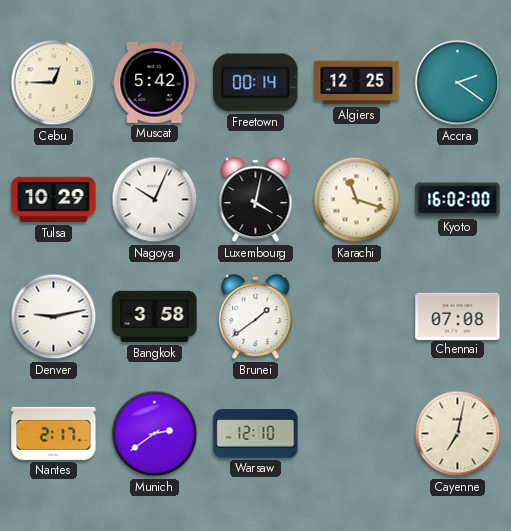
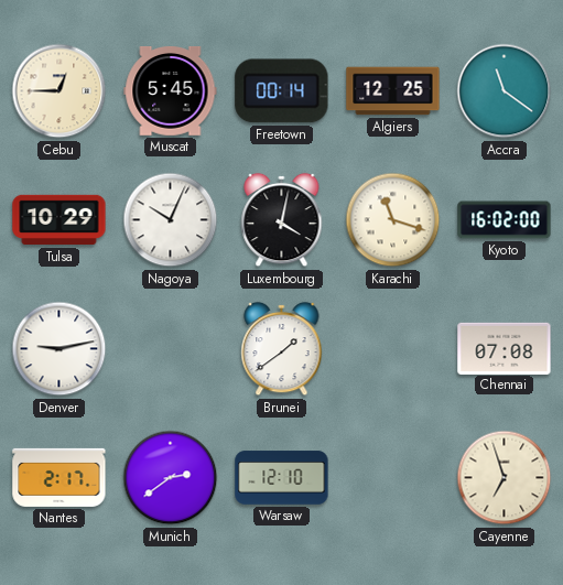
Muscat: 5:42 -> 5:45
Accra: 2:21 -> 11:21
Bangkok: 3:58 -> none
Cayenne: 7:02 -> 6:57
